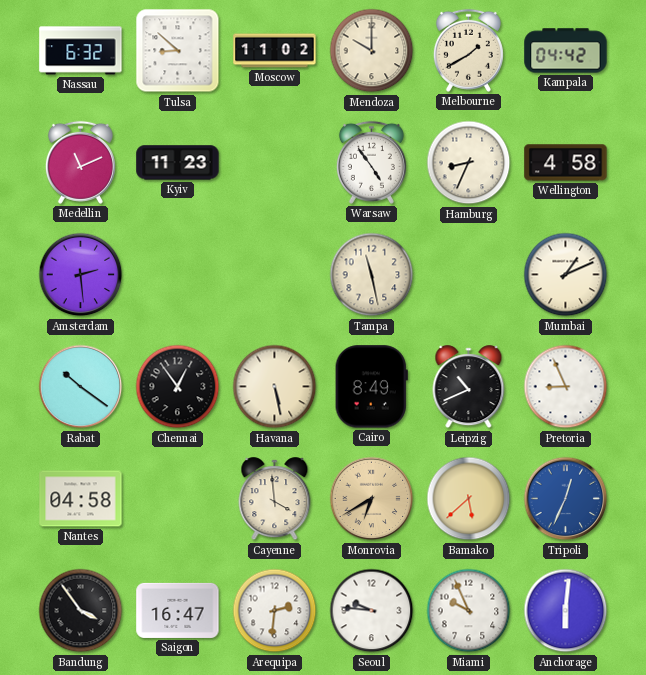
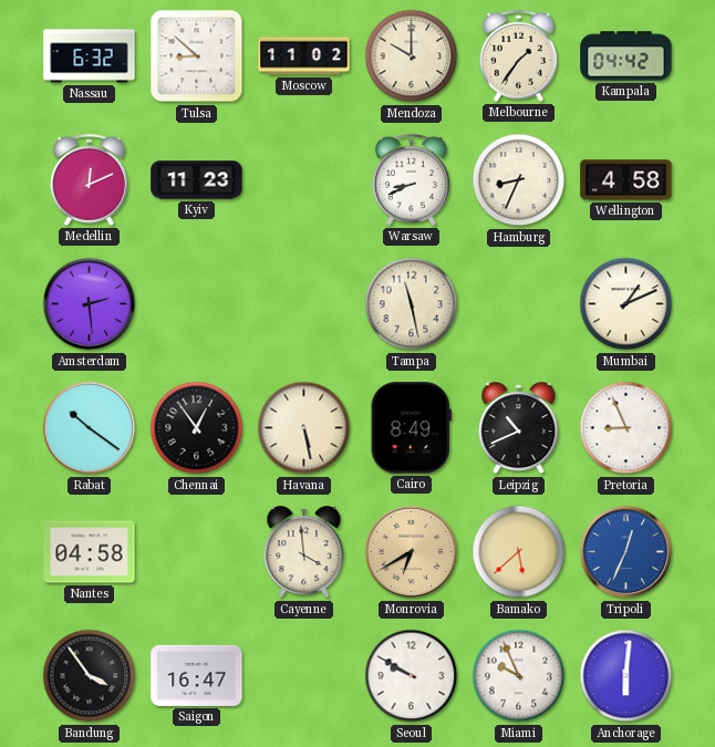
Melbourne: 1:40 -> 1:36
Medellin: 11:11 -> 12:11
Warsaw: 4:54 -> 8:41
Arequipa: 2:31 -> none
Seoul: 9:46 -> 9:50
